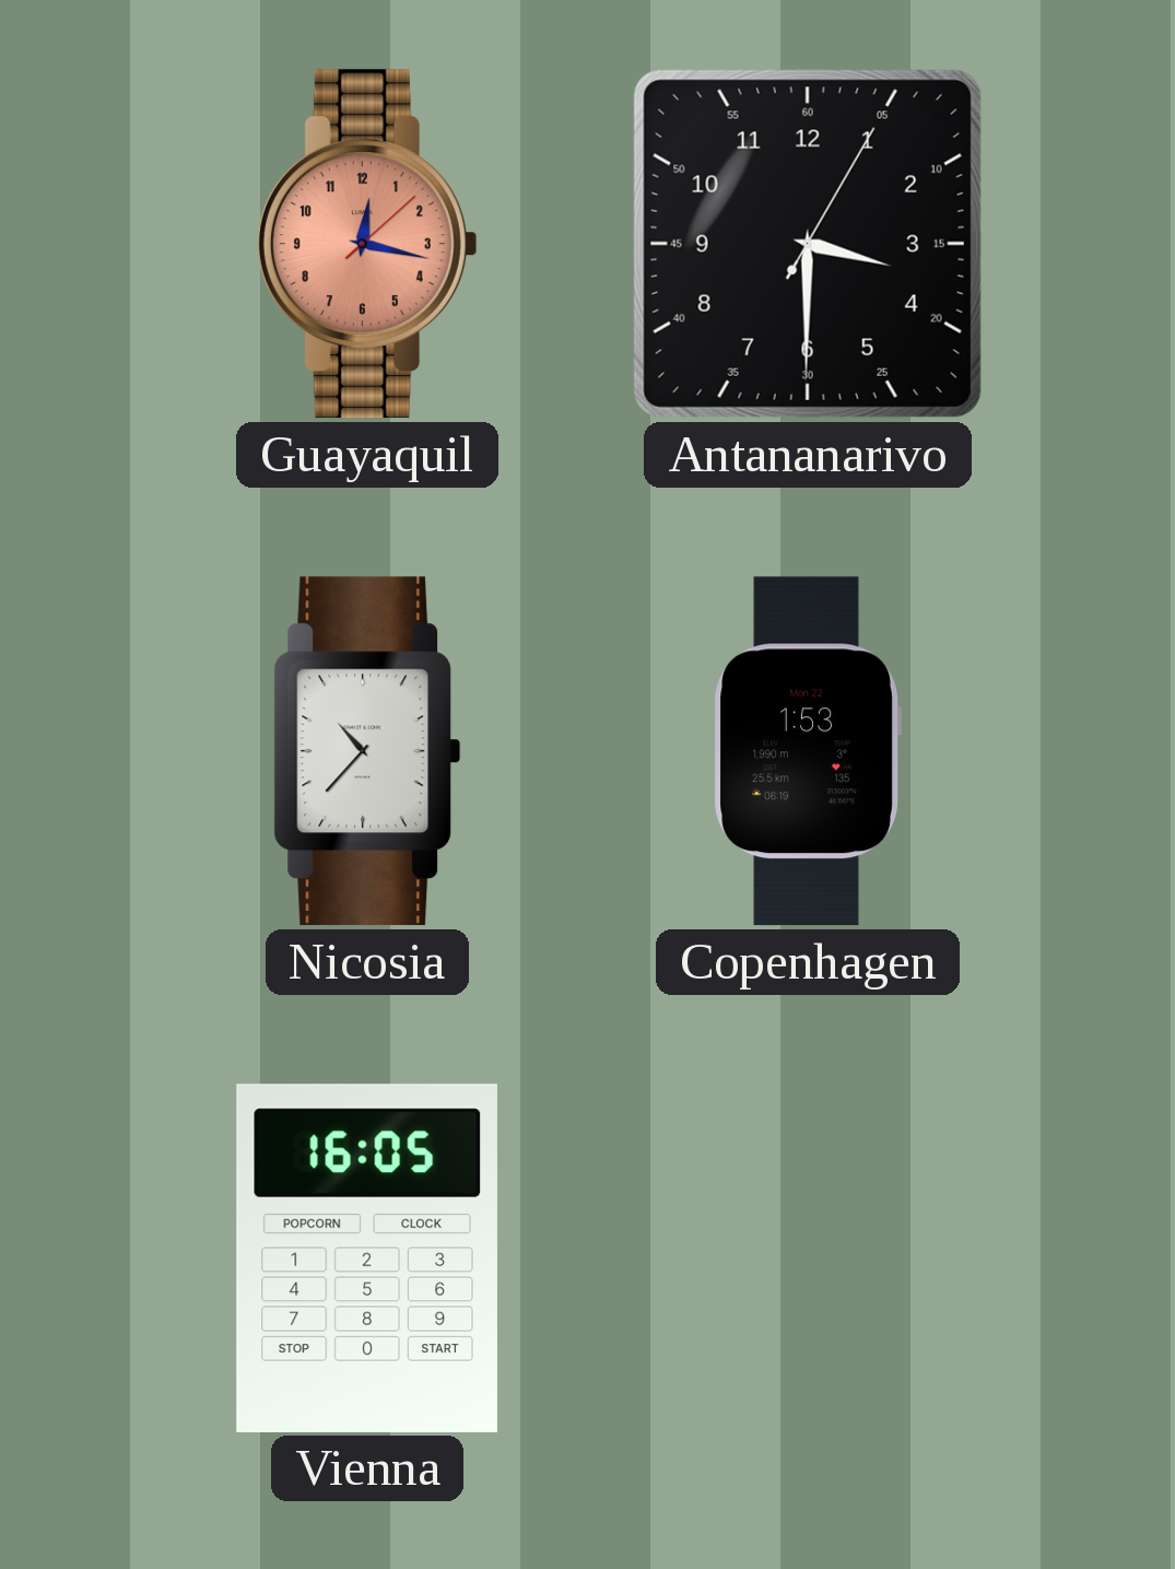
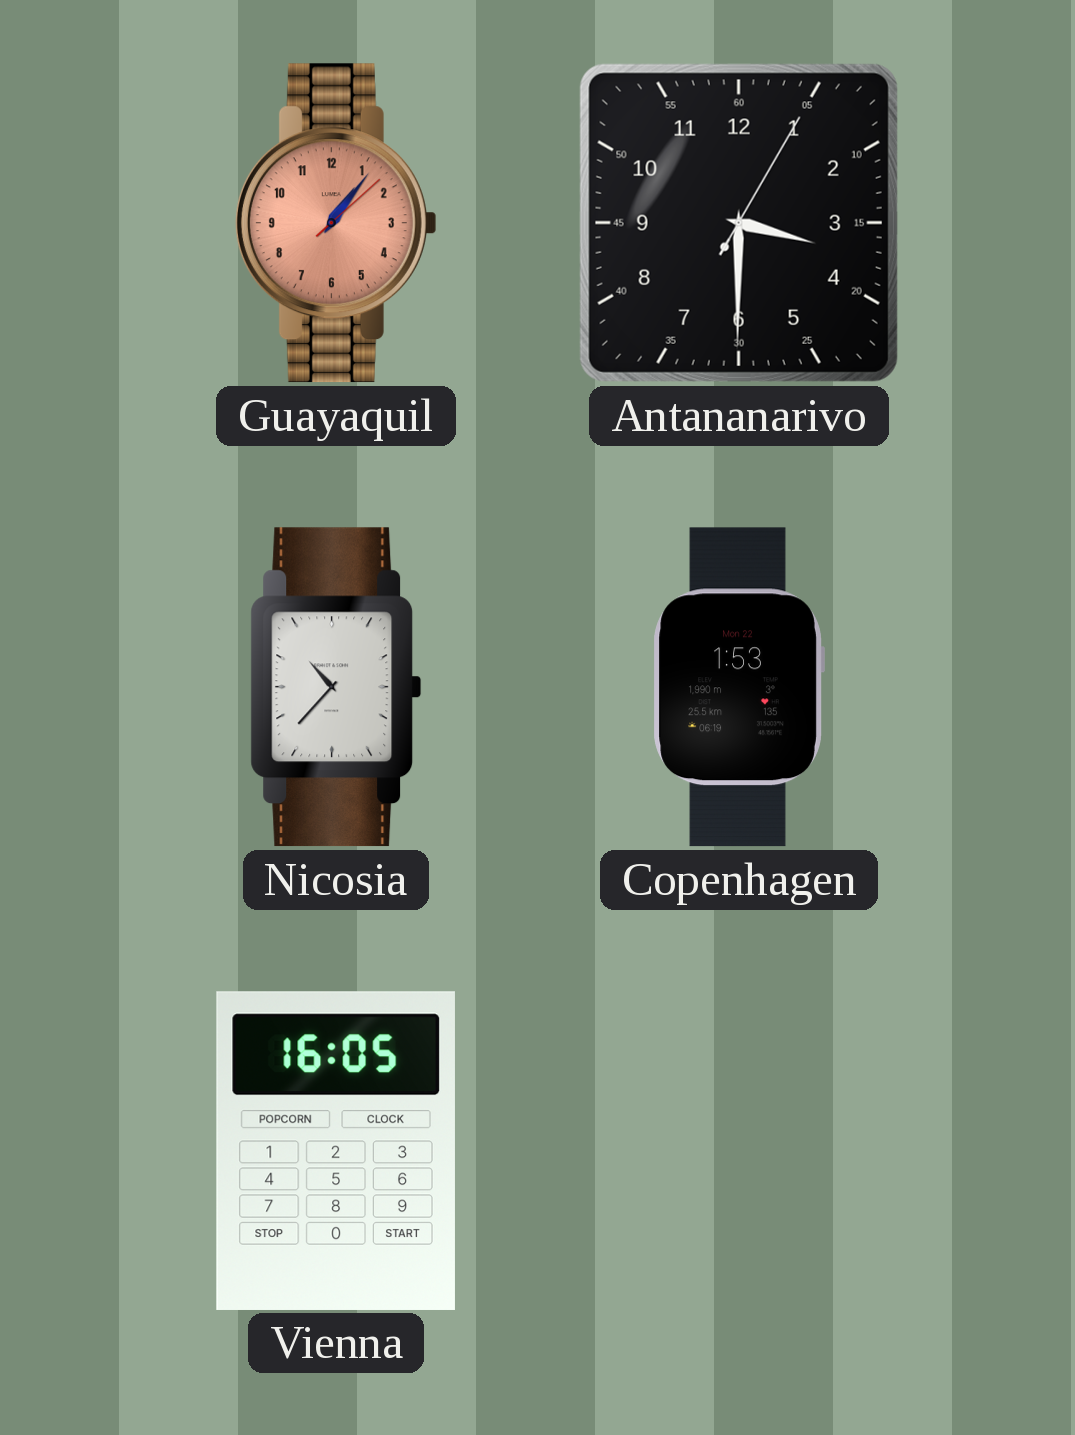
Guayaquil: 12:17 -> 1:06
